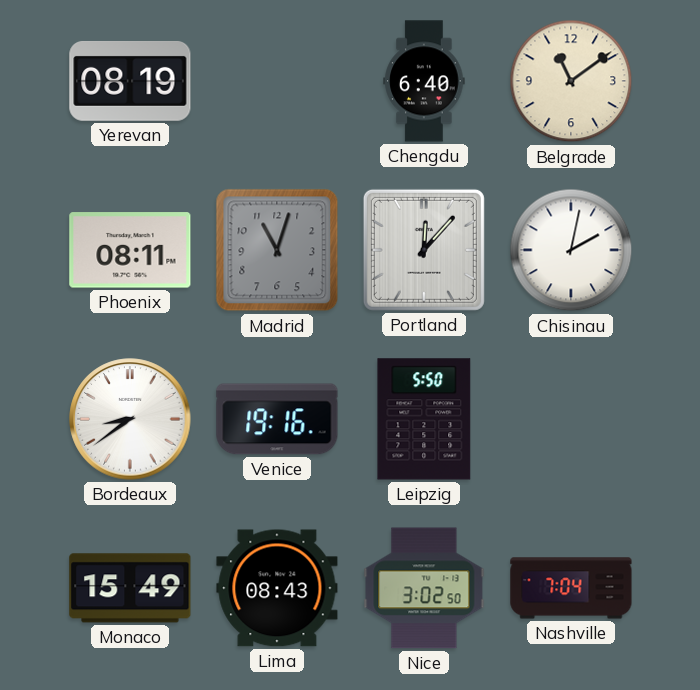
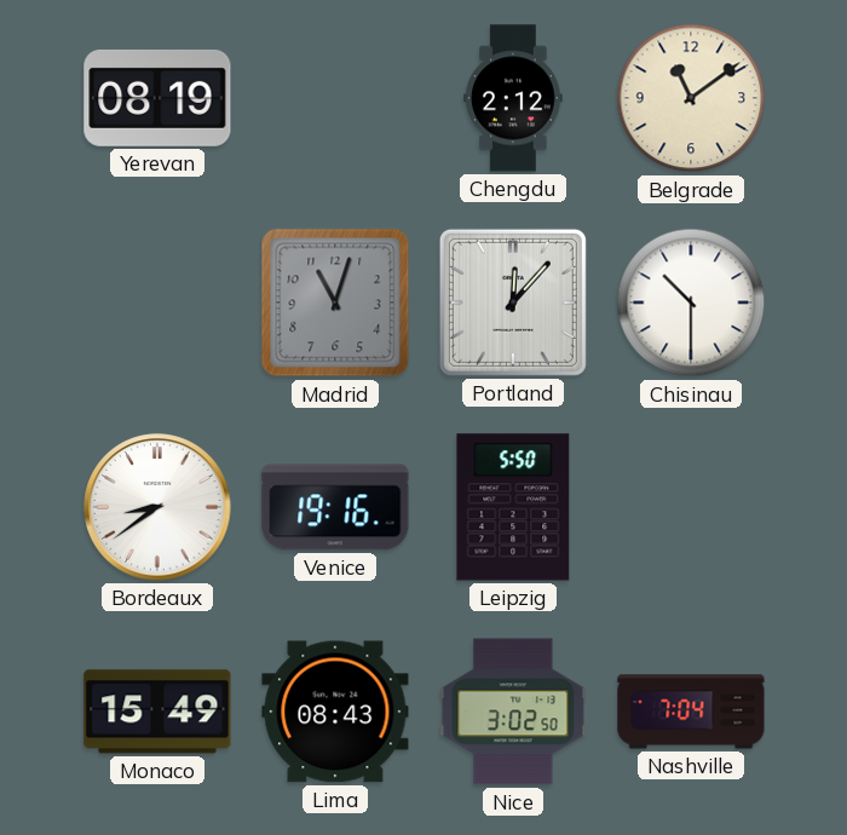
Chengdu: 6:40 -> 2:12
Phoenix: 08:11 -> none
Chisinau: 2:02 -> 10:30
